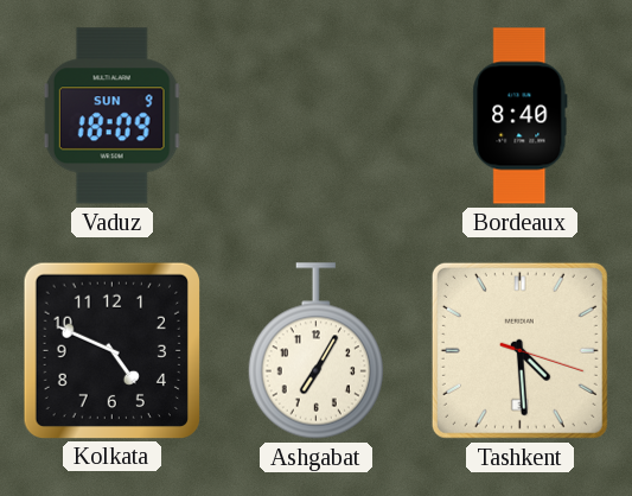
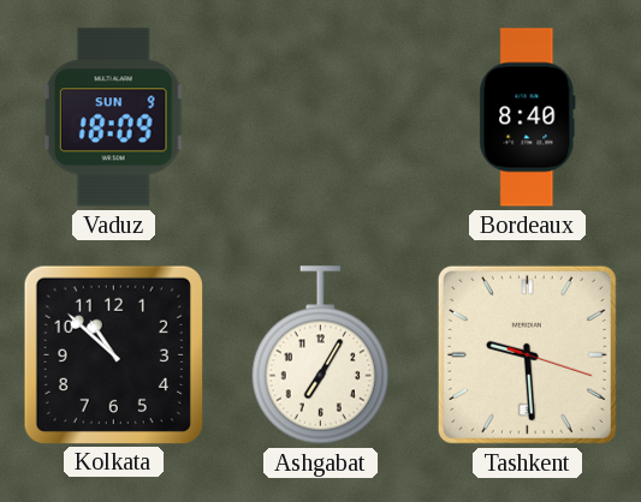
Kolkata: 4:49 -> 10:52
Tashkent: 4:29 -> 9:29
